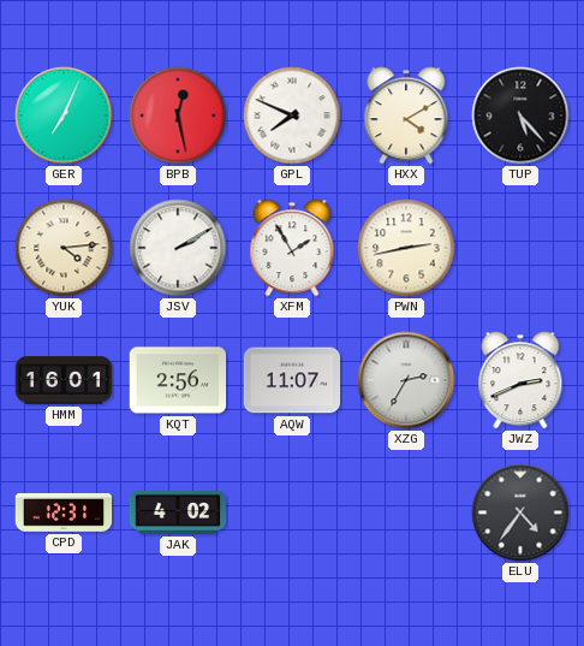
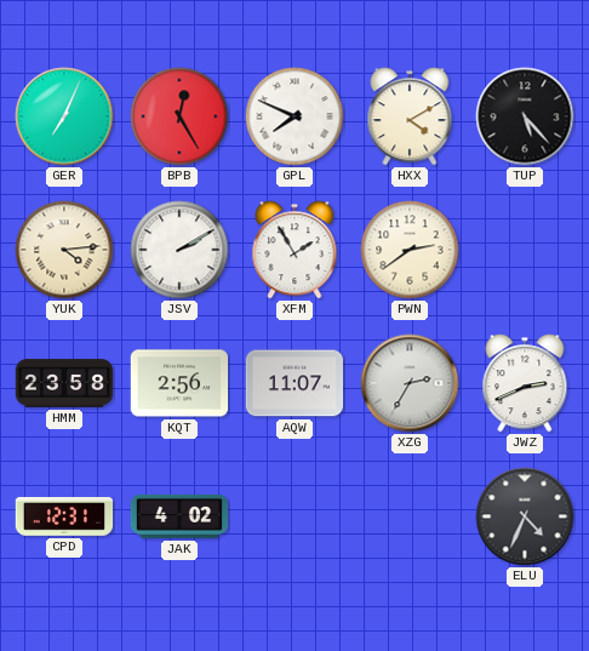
BPB: 12:28 -> 12:25
PWN: 2:43 -> 2:39
HMM: 16:01 -> 23:58
ELU: 4:36 -> 4:34
